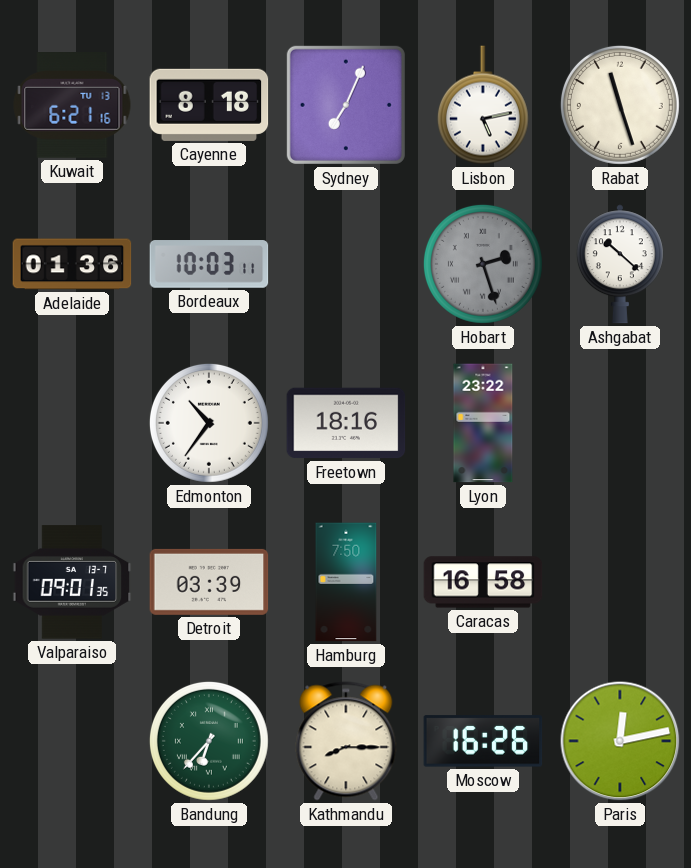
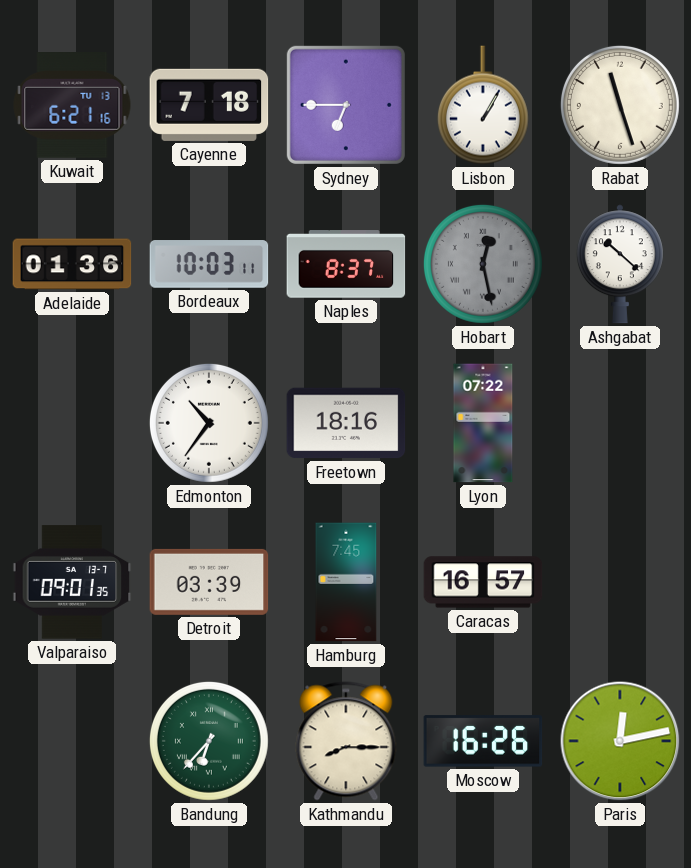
Cayenne: 8:18 -> 7:18
Sydney: 7:04 -> 6:45
Lisbon: 5:13 -> 1:05
Naples: none -> 8:37
Hobart: 2:27 -> 12:28
Lyon: 23:22 -> 07:22
Hamburg: 7:50 -> 7:45
Caracas: 16:58 -> 16:57
